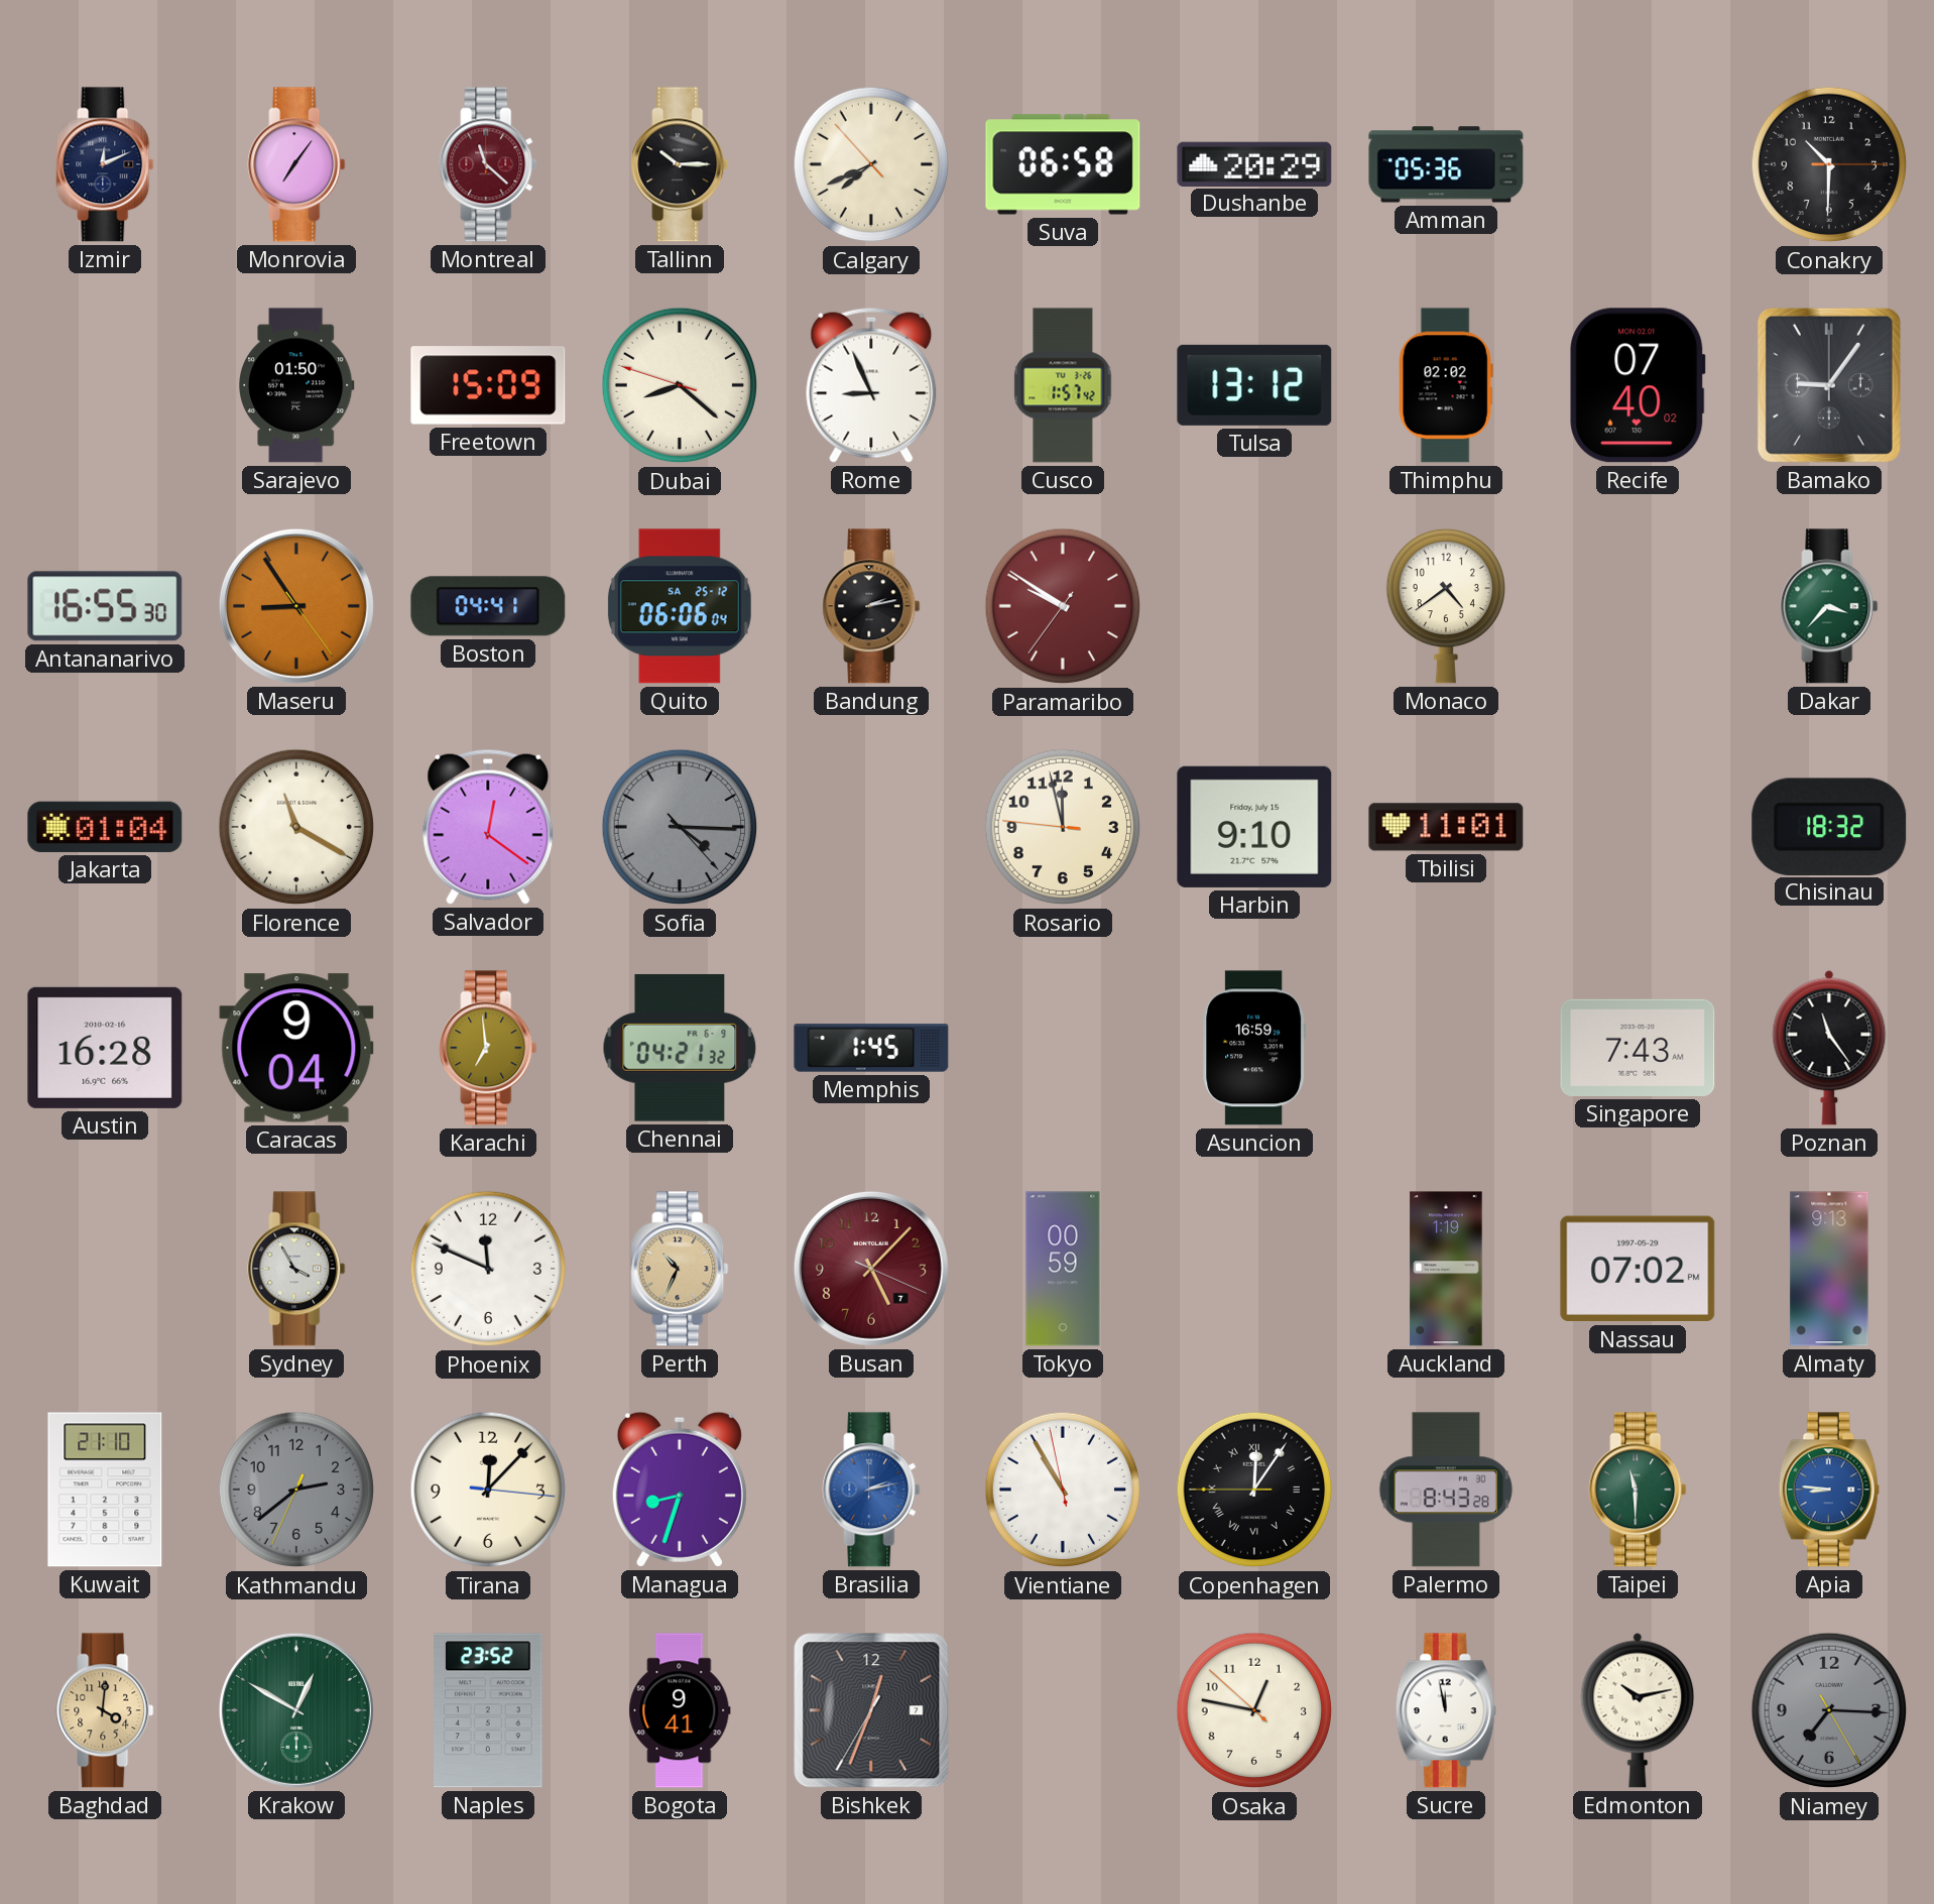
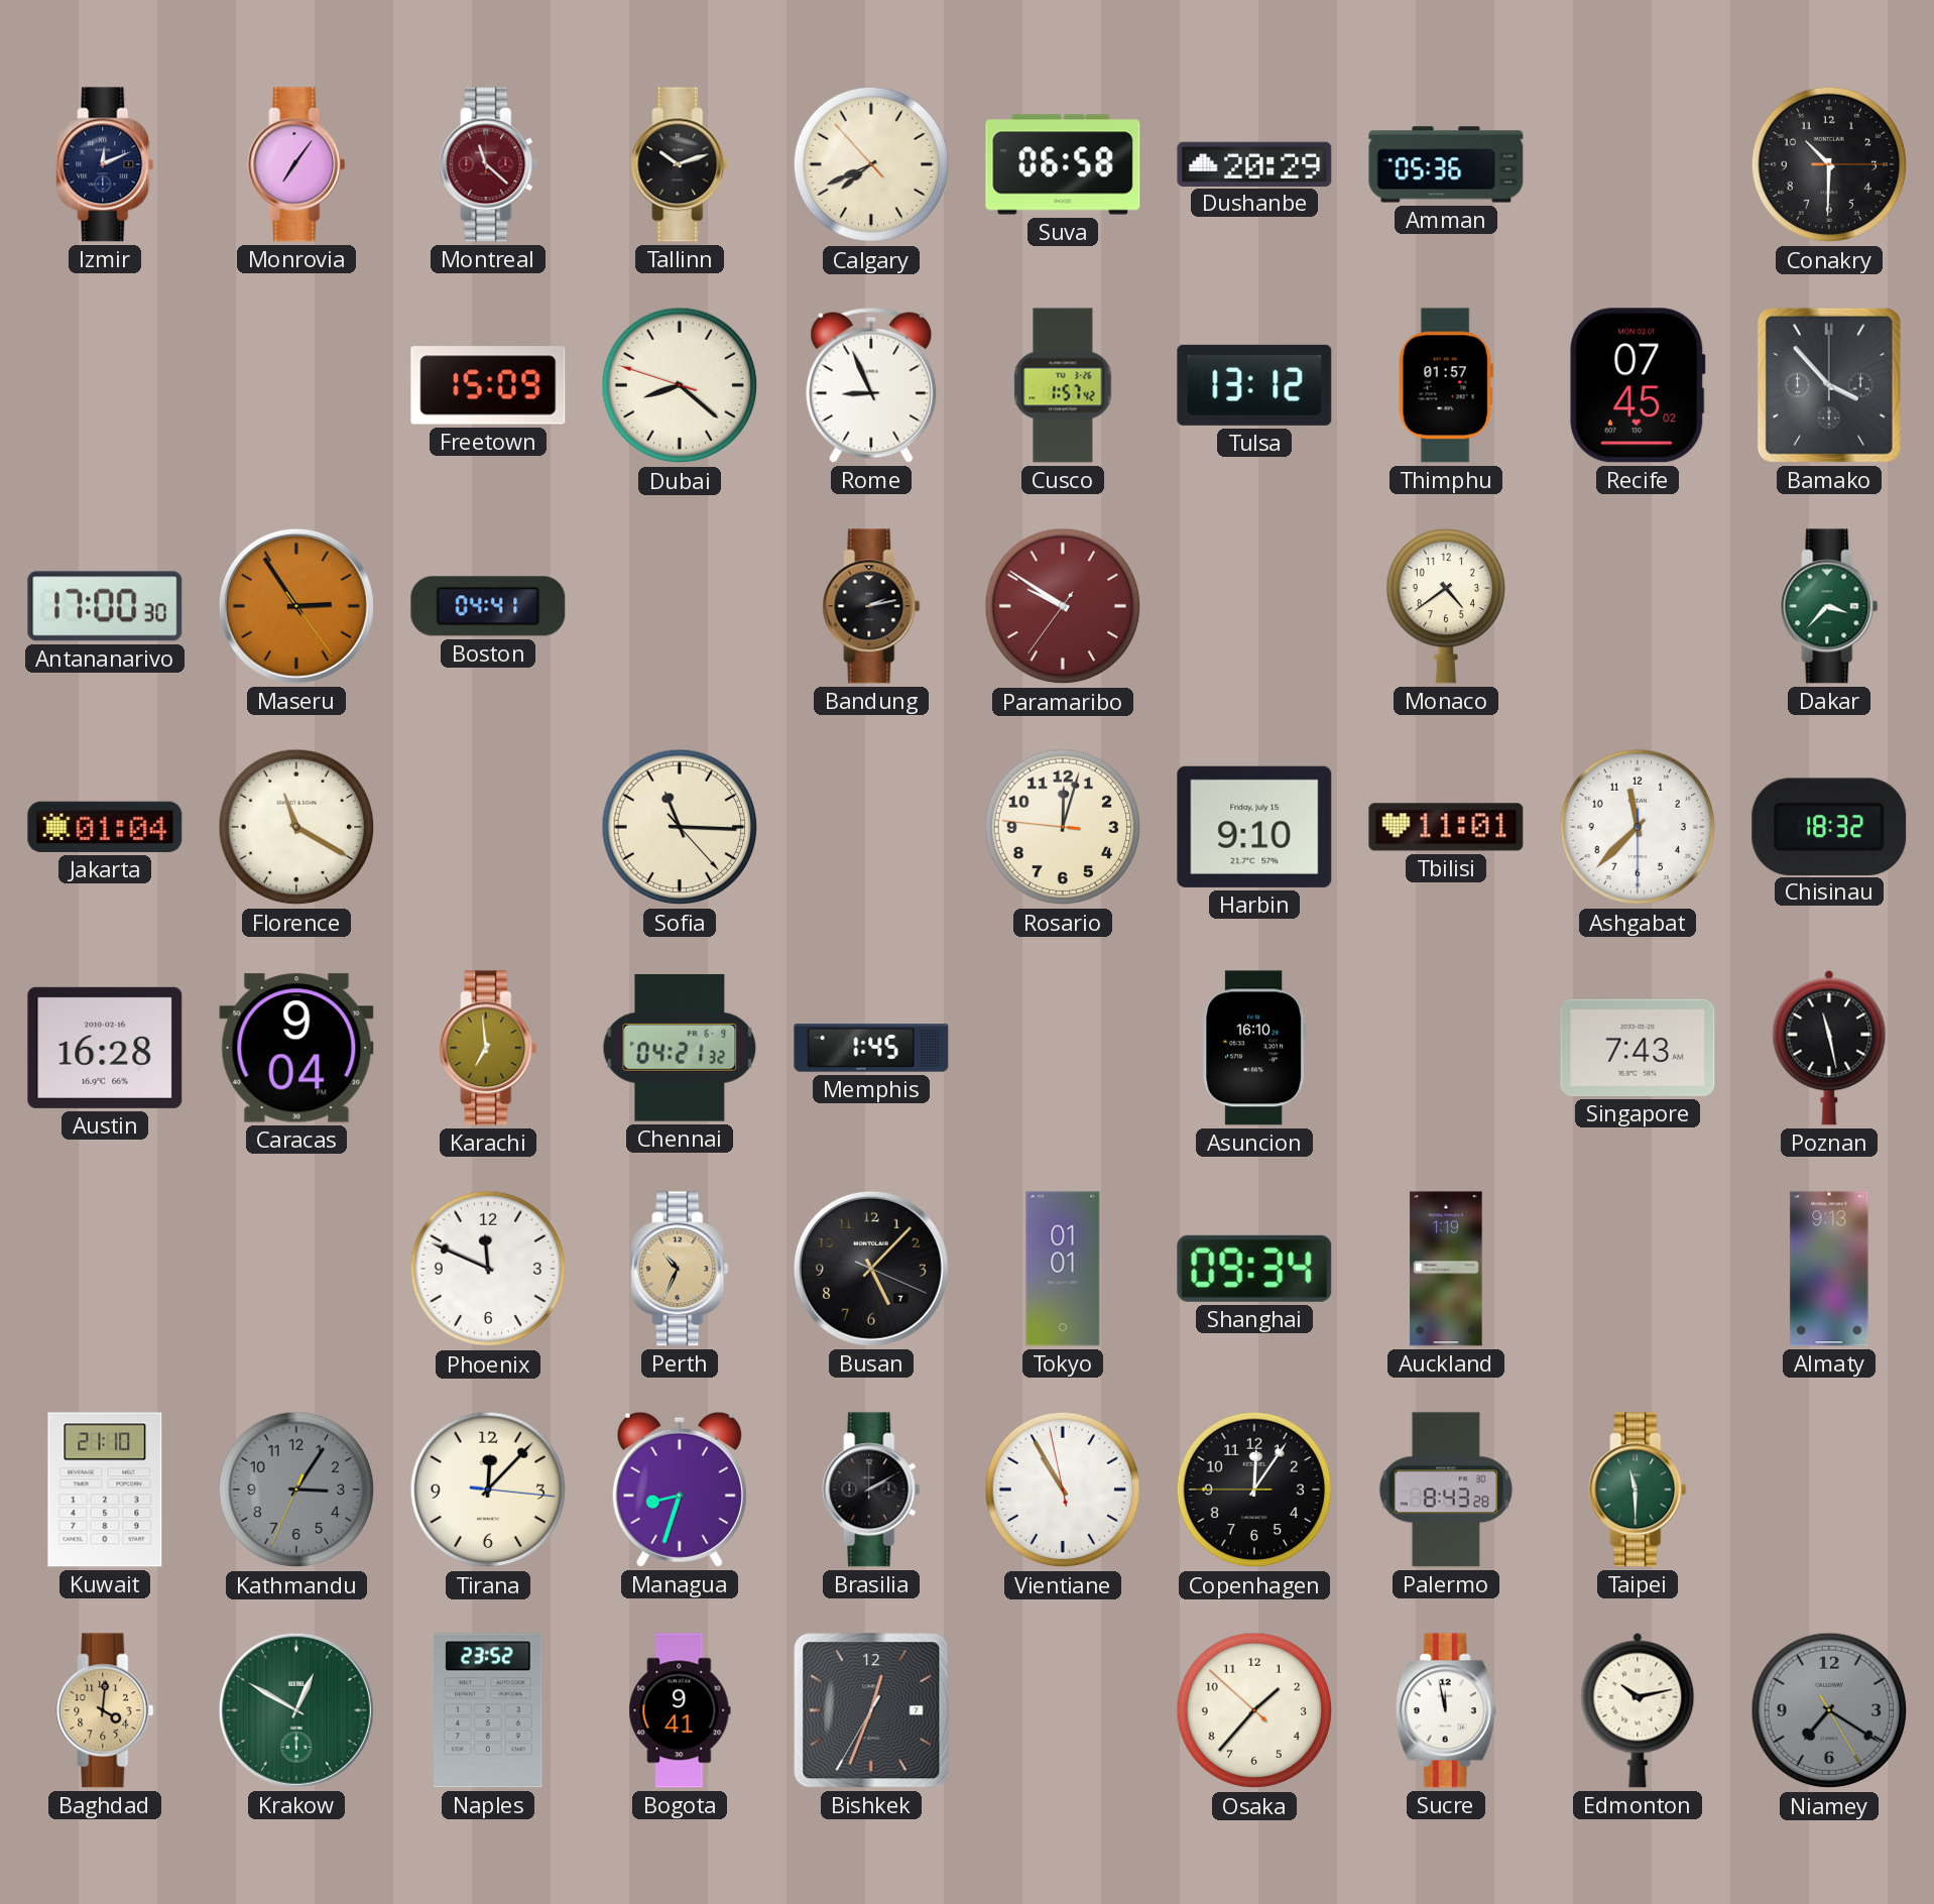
Tallinn: 10:15 -> 10:12
Sarajevo: 01:50 -> none
Thimphu: 02:02 -> 01:57
Recife: 07:40 -> 07:45
Bamako: 9:06 -> 3:53
Antananarivo: 16:55 -> 17:00
Maseru: 8:54 -> 2:54
Quito: 06:06 -> none
Salvador: 12:21 -> none
Sofia: 4:15 -> 11:15
Sofia dial: grey -> cream
Rosario: 11:57 -> 12:02
Ashgabat: none -> 11:37
Asuncion: 16:59 -> 16:10
Poznan: 11:24 -> 11:28
Sydney: 3:55 -> none
Busan dial: burgundy -> black
Tokyo: 00:59 -> 01:01
Shanghai: none -> 09:34
Nassau: 07:02 -> none
Kathmandu: 2:38 -> 3:05
Brasilia: 2:13 -> 2:10
Brasilia dial: blue -> black
Copenhagen numerals: Roman -> Arabic
Apia: 8:46 -> none
Osaka: 12:46 -> 1:36
Niamey: 7:15 -> 7:20
